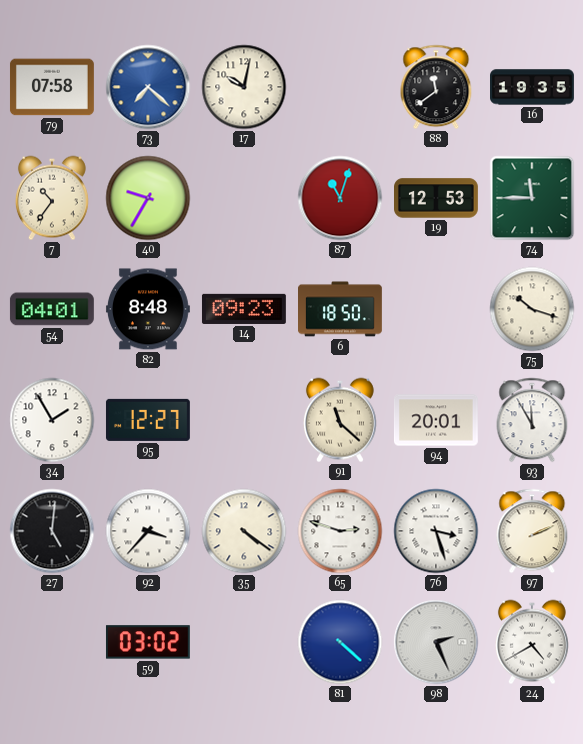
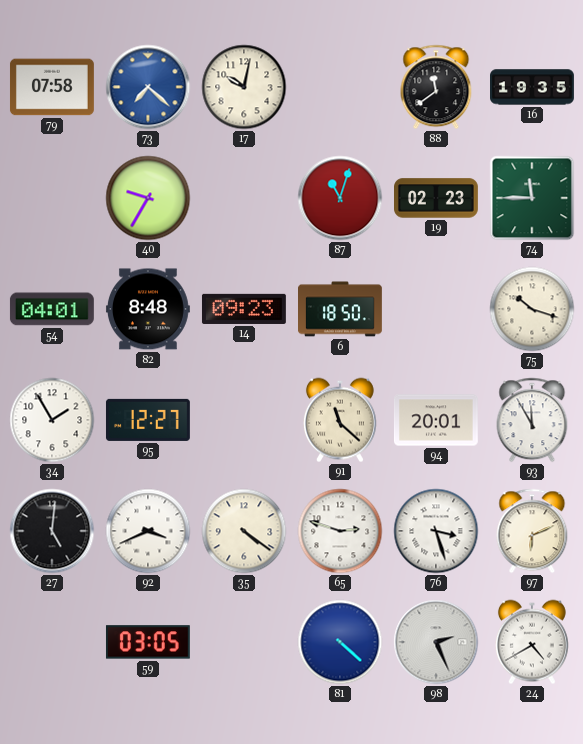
7: 10:36 -> none
19: 12:53 -> 02:23
92: 3:37 -> 3:41
97: 2:11 -> 6:11
59: 03:02 -> 03:05
